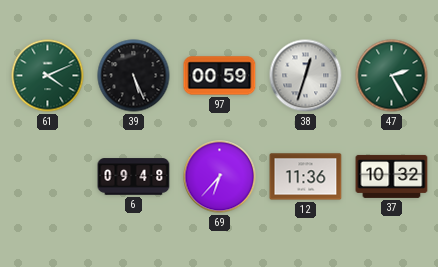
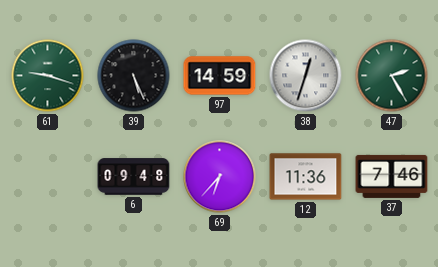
61: 4:11 -> 9:18
97: 00:59 -> 14:59
37: 10:32 -> 7:46
